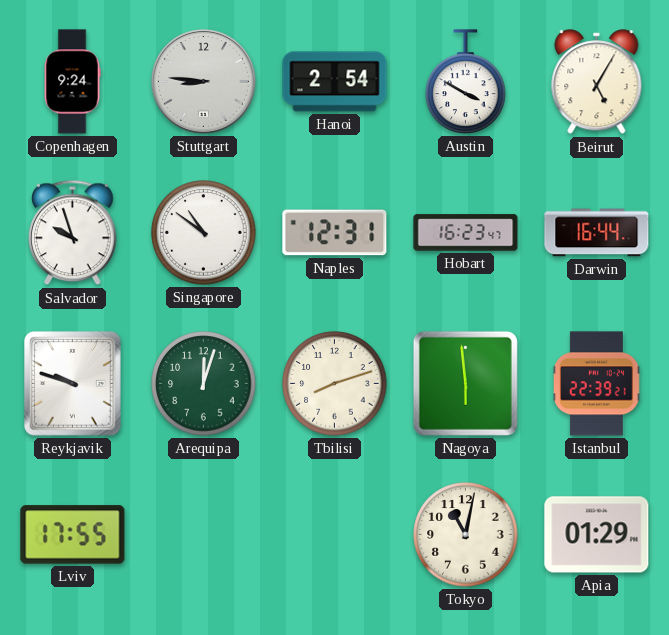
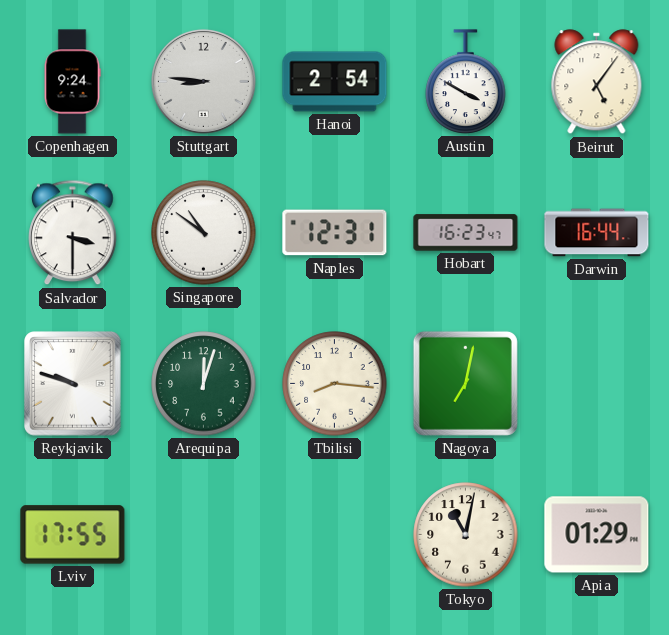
Beirut: 5:05 -> 5:06
Salvador: 9:57 -> 3:30
Tbilisi: 8:12 -> 8:16
Nagoya: 5:59 -> 7:02
Istanbul: 22:39 -> none
